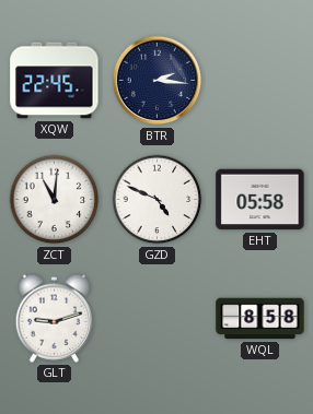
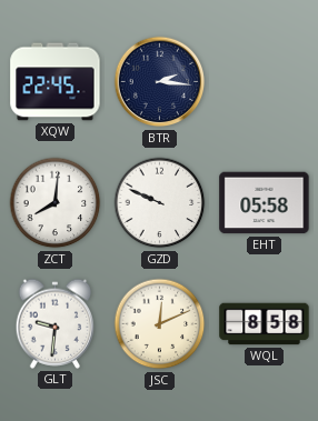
ZCT: 11:01 -> 8:01
GZD: 4:49 -> 9:49
GLT: 9:12 -> 9:31
JSC: none -> 12:11
